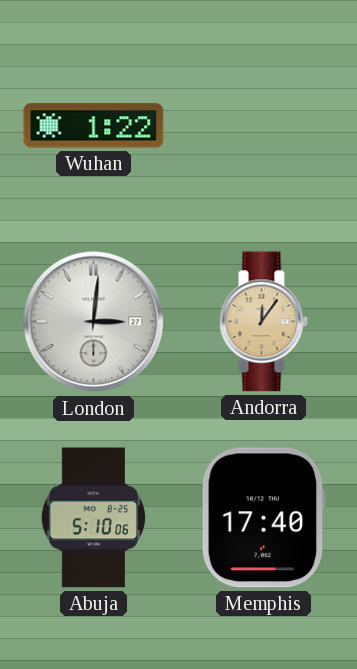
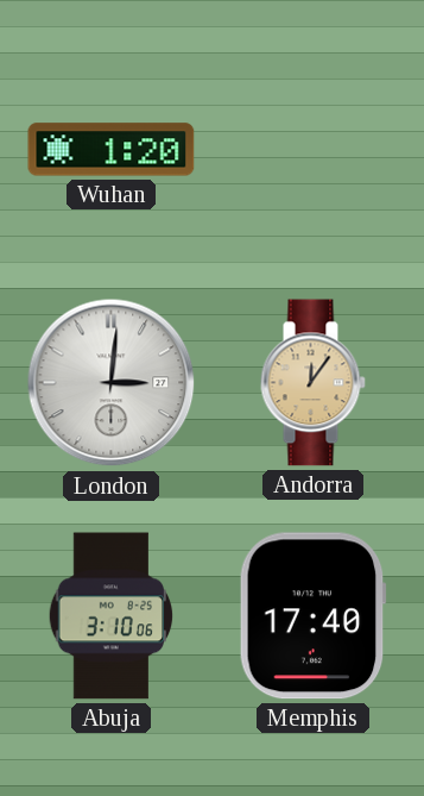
Wuhan: 1:22 -> 1:20
Abuja: 5:10 -> 3:10
